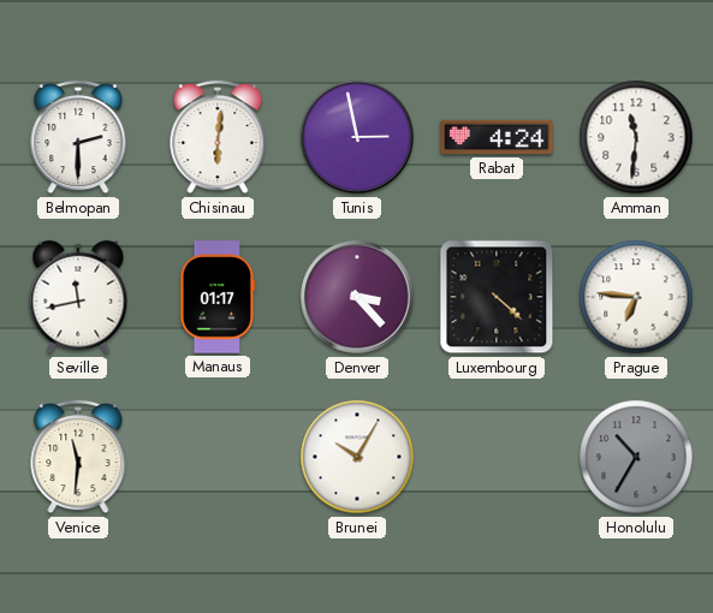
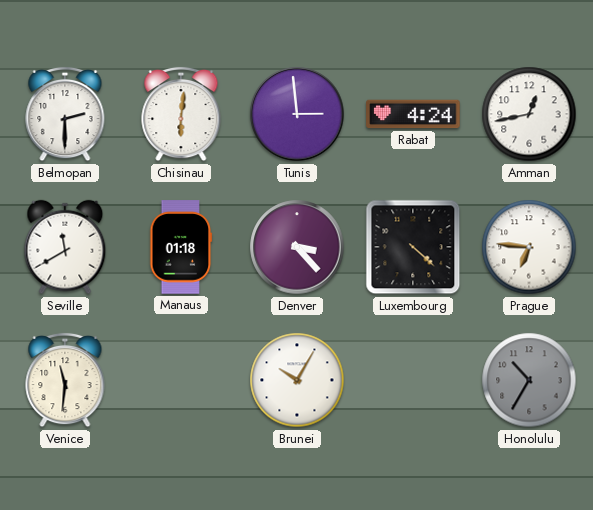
Tunis: 2:58 -> 2:59
Amman: 11:31 -> 12:43
Seville: 11:43 -> 11:40
Manaus: 01:17 -> 01:18
